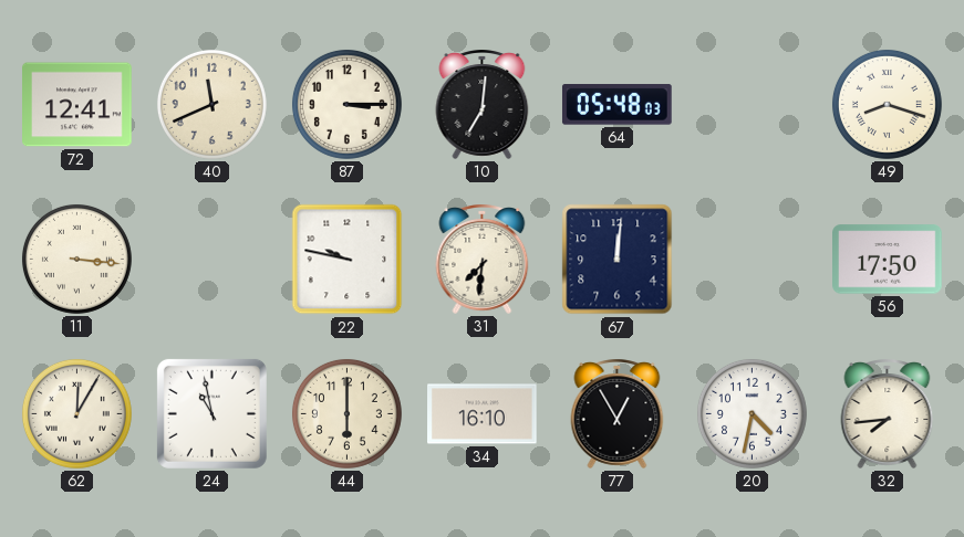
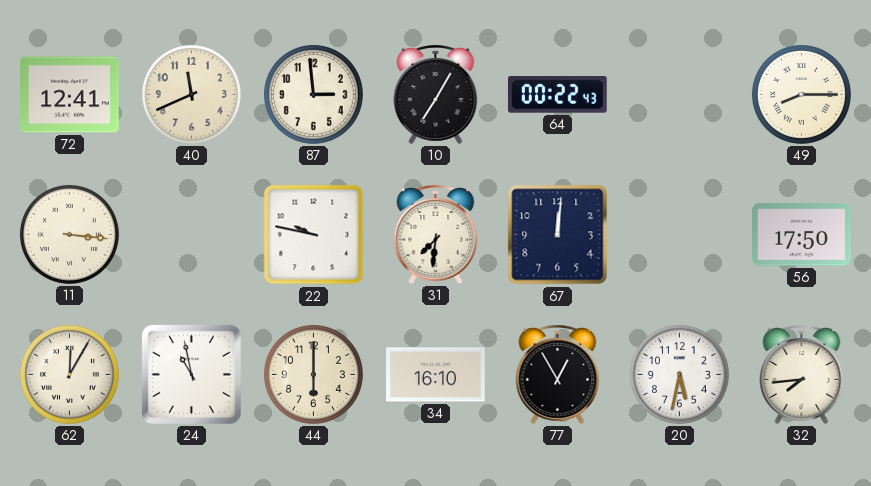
87: 3:15 -> 2:59
10: 7:01 -> 7:05
64: 05:48 -> 00:22
49: 8:18 -> 8:15
20: 4:32 -> 5:32
